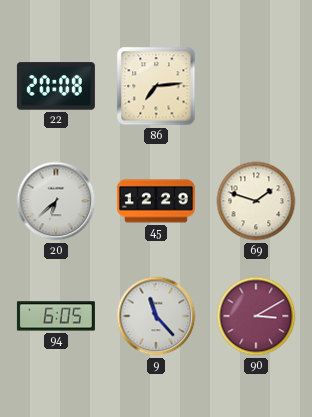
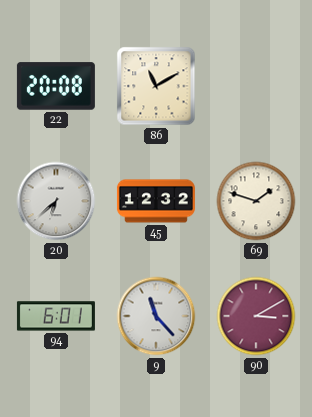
86: 7:14 -> 11:10
45: 12:29 -> 12:32
94: 6:05 -> 6:01
